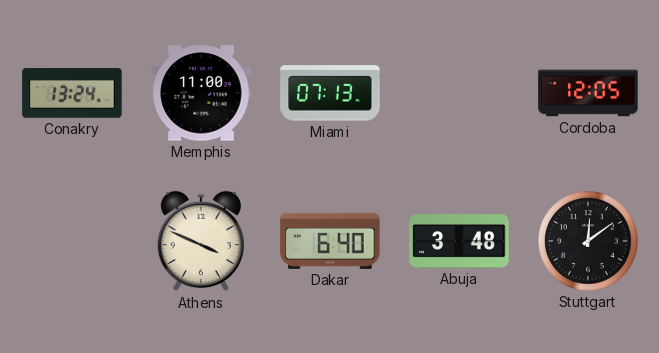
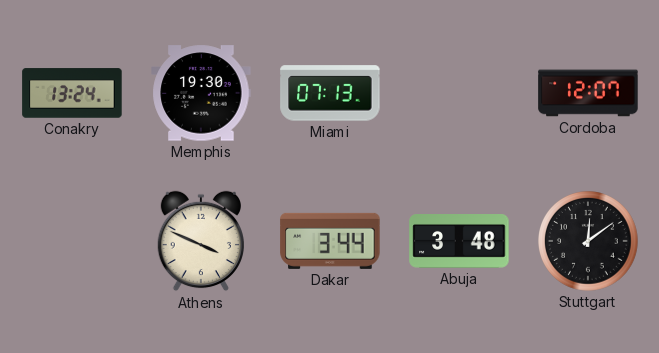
Memphis: 11:00 -> 19:30
Cordoba: 12:05 -> 12:07
Dakar: 6:40 -> 3:44
